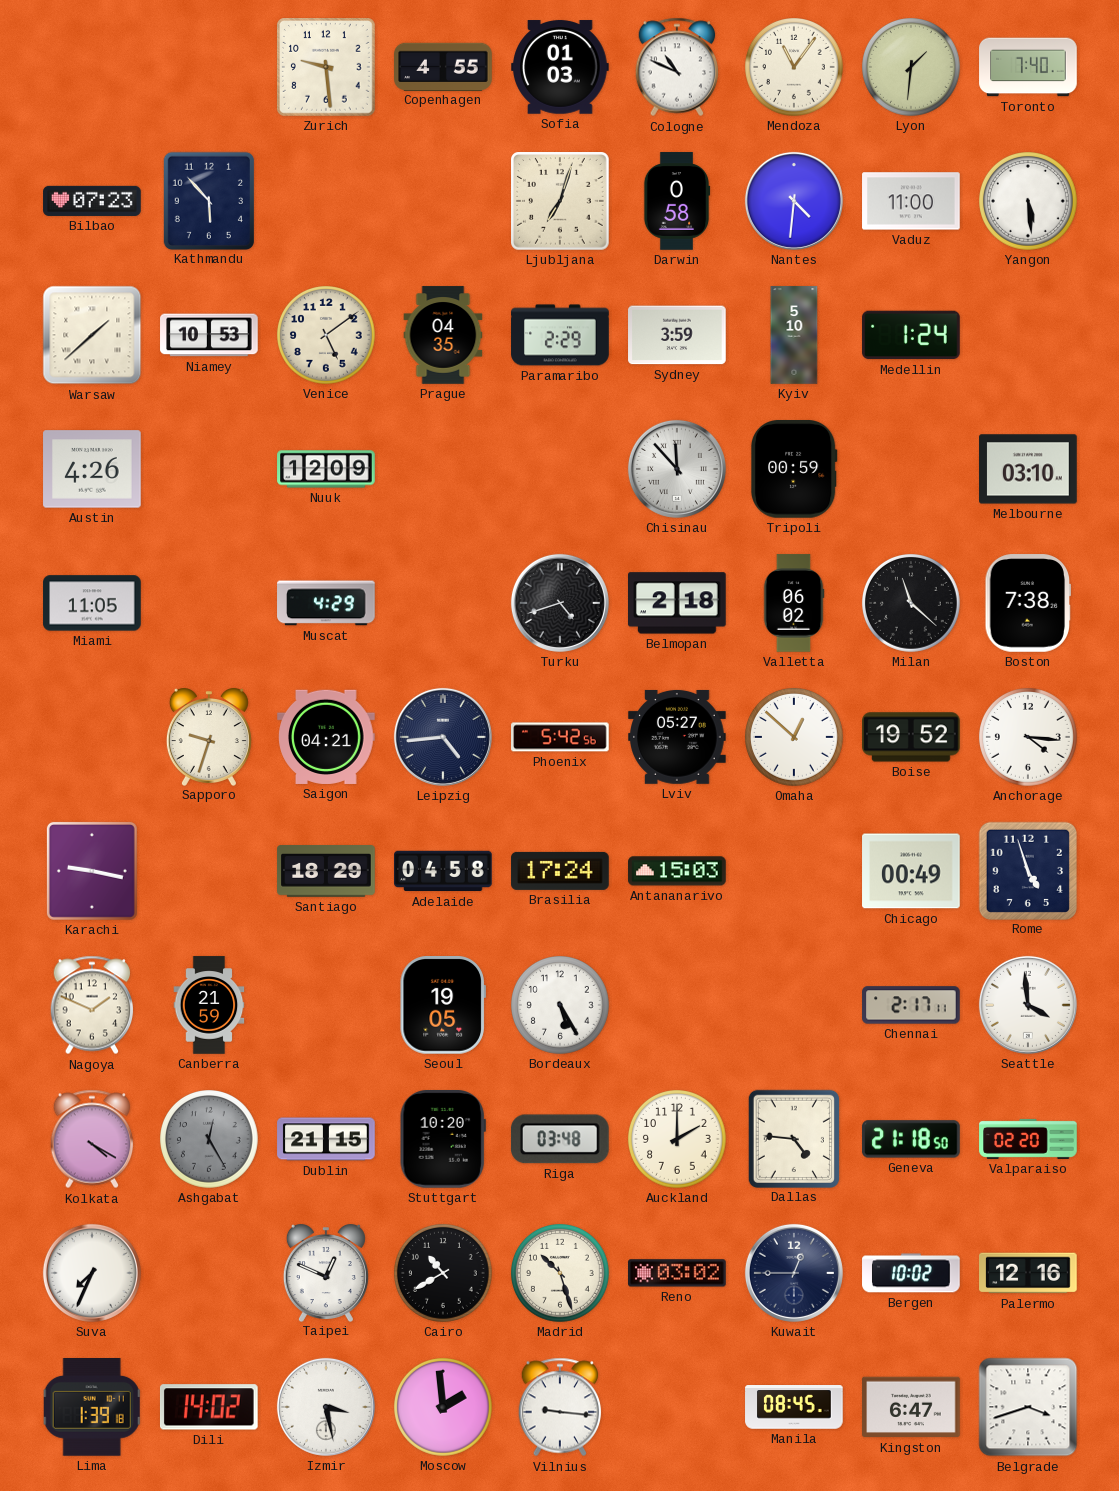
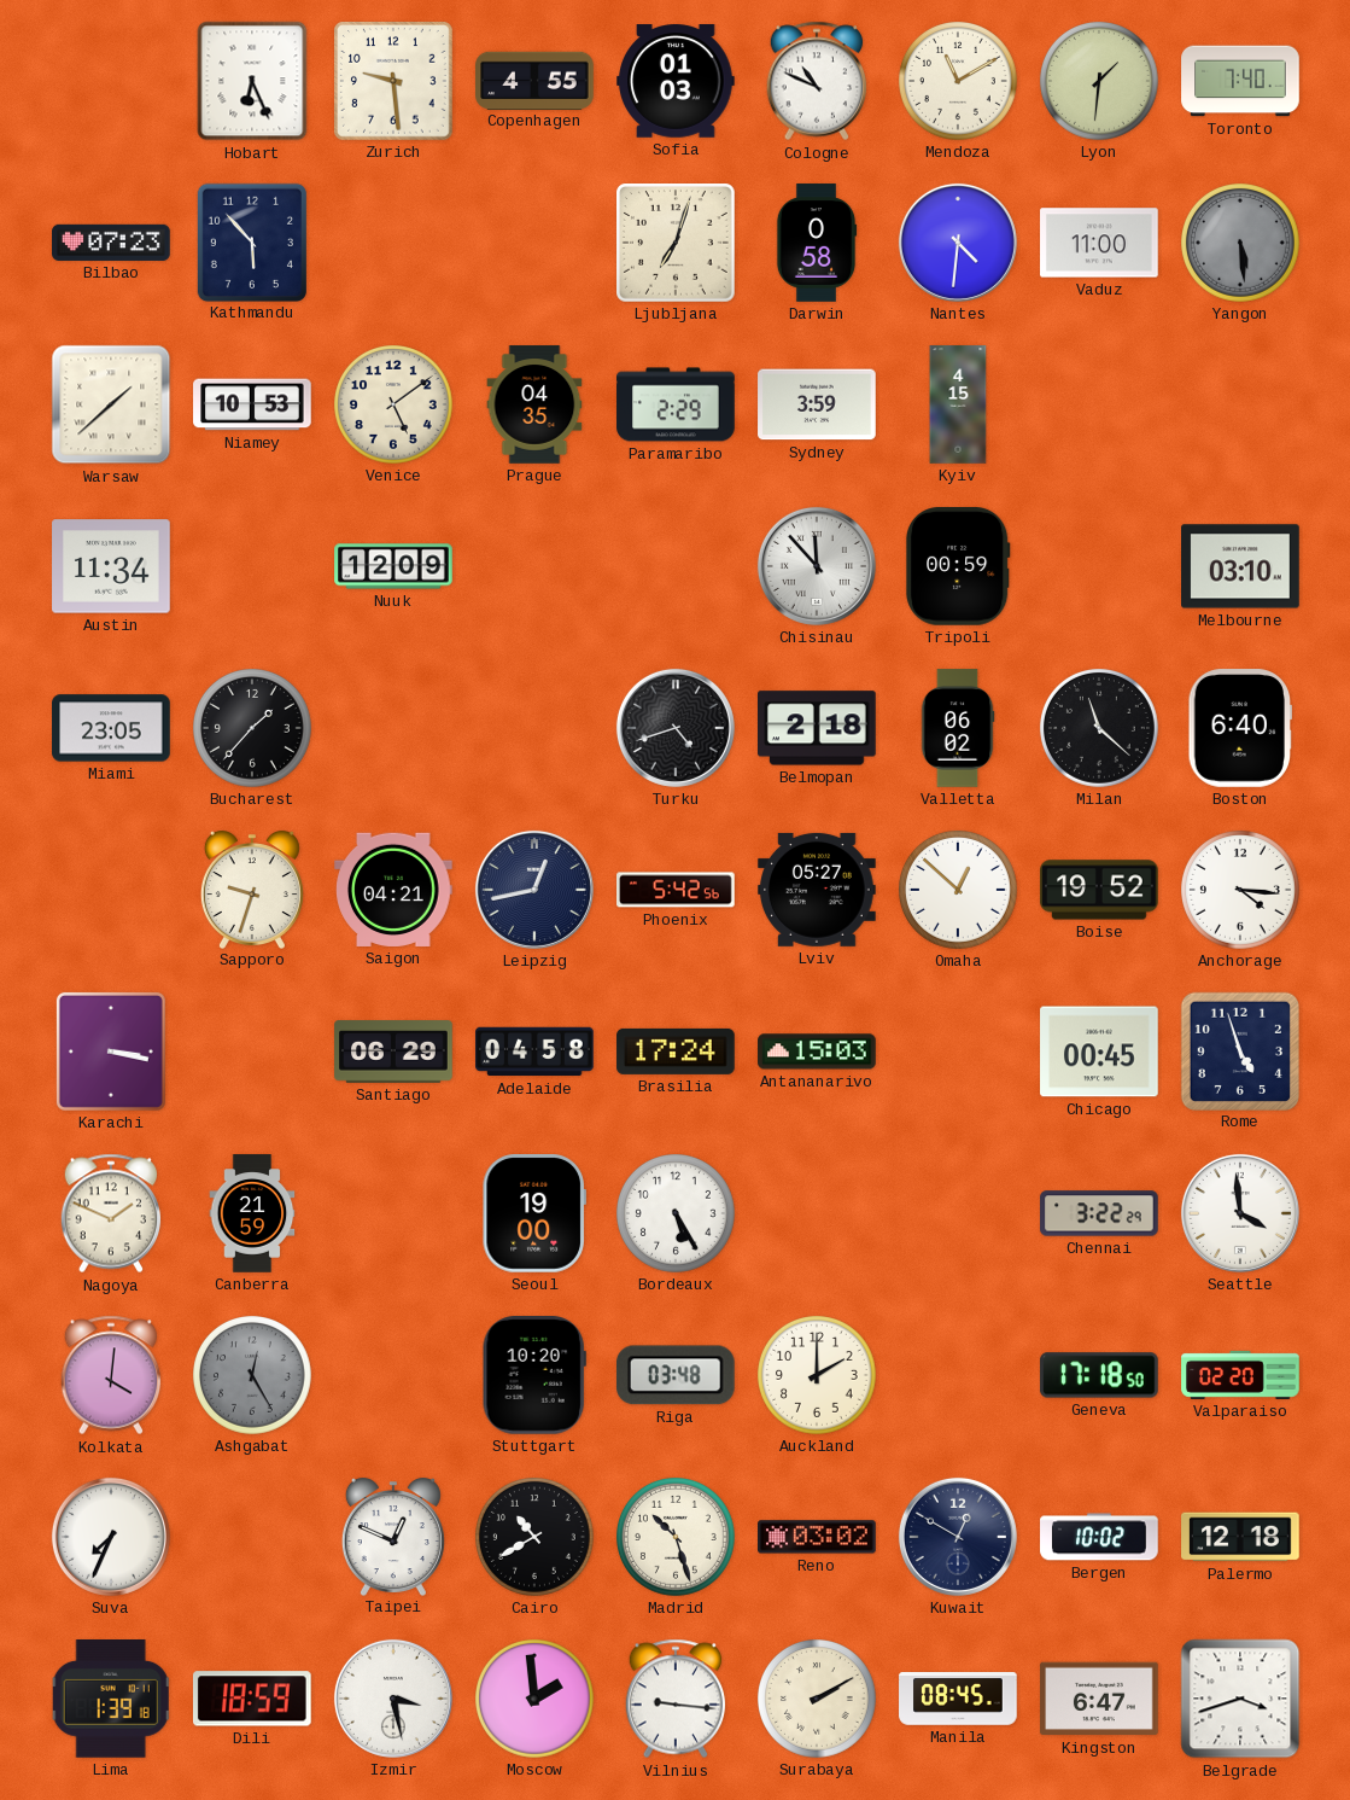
Hobart: none -> 6:26
Mendoza: 11:06 -> 11:10
Yangon dial: white -> grey
Kyiv: 5:10 -> 4:15
Medellin: 1:24 -> none
Austin: 4:26 -> 11:34
Miami: 11:05 -> 23:05
Bucharest: none -> 1:37
Muscat: 4:29 -> none
Boston: 7:38 -> 6:40
Leipzig: 4:44 -> 12:43
Karachi: 9:17 -> 3:17
Santiago: 18:29 -> 06:29
Chicago: 00:49 -> 00:45
Seoul: 19:05 -> 19:00
Chennai: 2:17 -> 3:22
Kolkata: 4:20 -> 4:01
Dublin: 21:15 -> none
Dallas: 4:46 -> none
Geneva: 21:18 -> 17:18
Kuwait: 12:45 -> 12:50
Palermo: 12:16 -> 12:18
Dili: 14:02 -> 18:59
Surabaya: none -> 2:10
